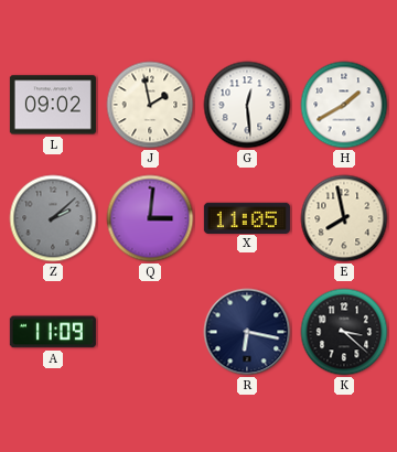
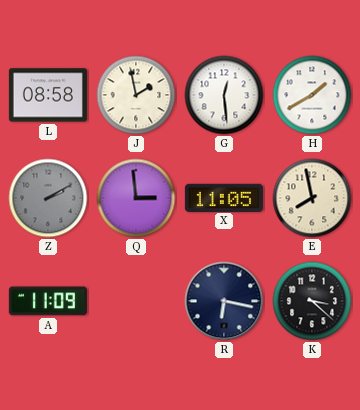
L: 09:02 -> 08:58
Z: 2:08 -> 2:10
Q: 3:01 -> 2:59
